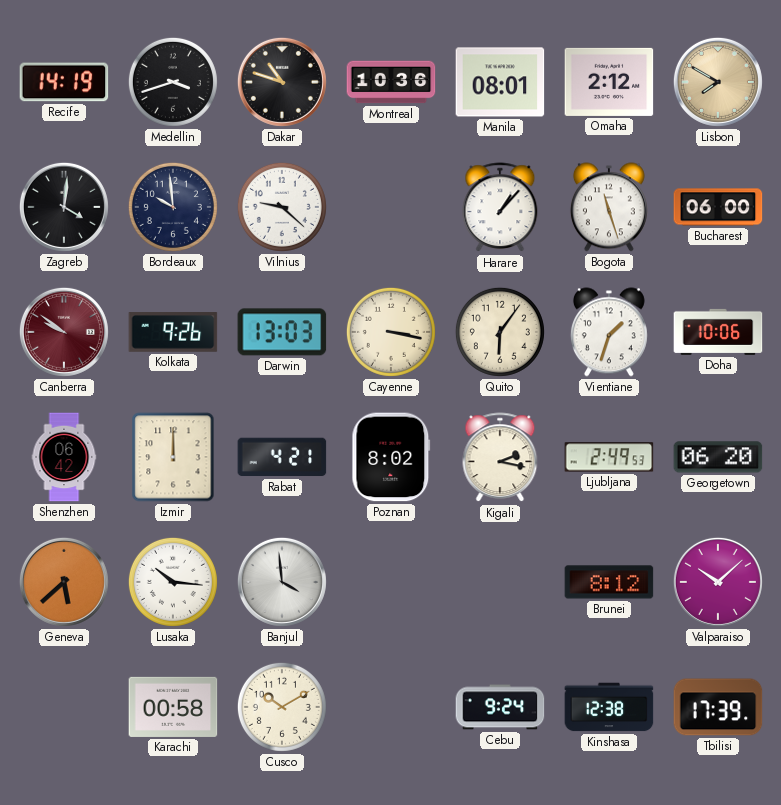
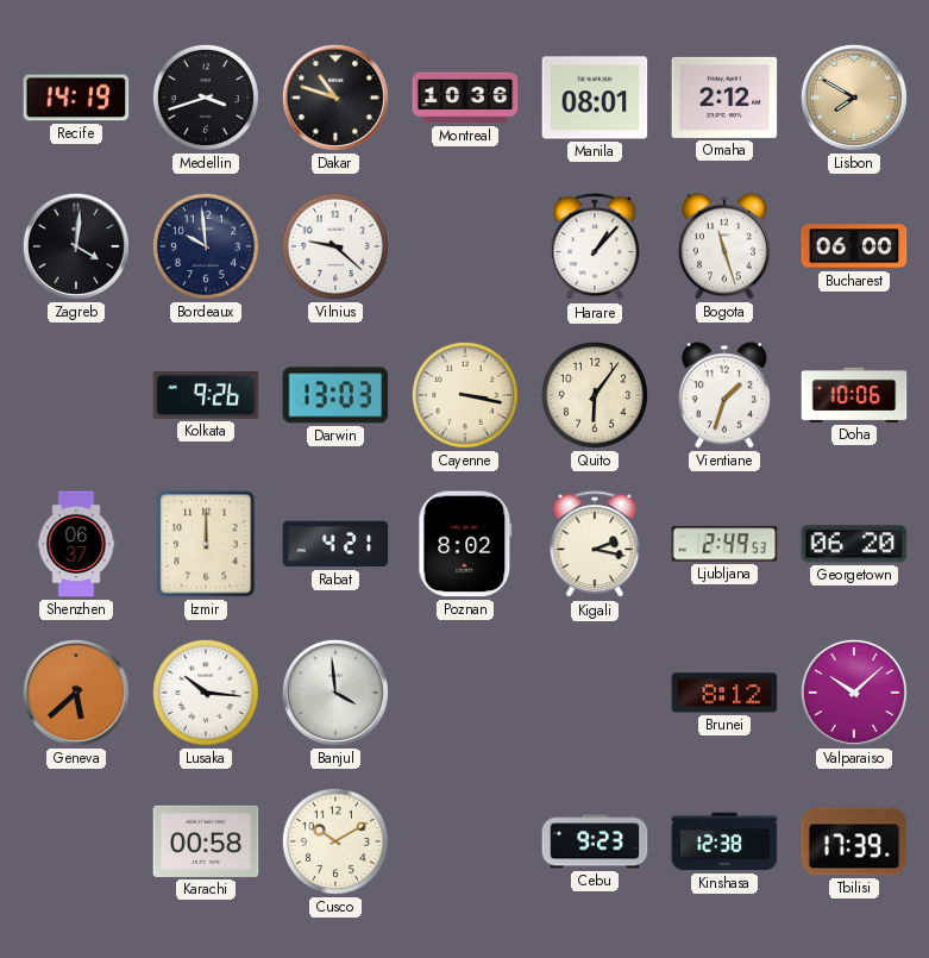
Canberra: 9:51 -> none
Shenzhen: 06:42 -> 06:37
Cebu: 9:24 -> 9:23
